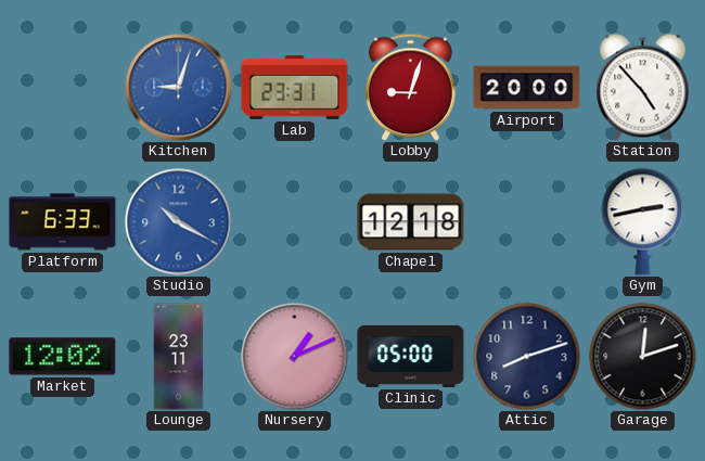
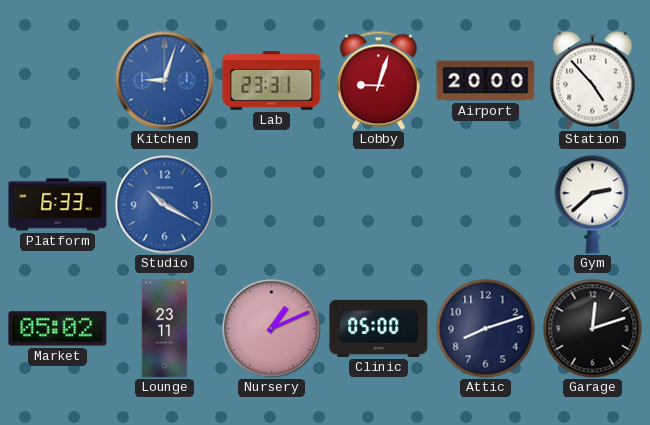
Chapel: 12:18 -> none
Gym: 2:43 -> 2:38
Market: 12:02 -> 05:02
